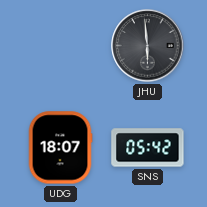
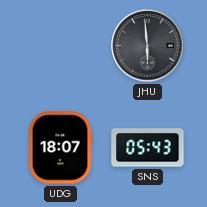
SNS: 05:42 -> 05:43
